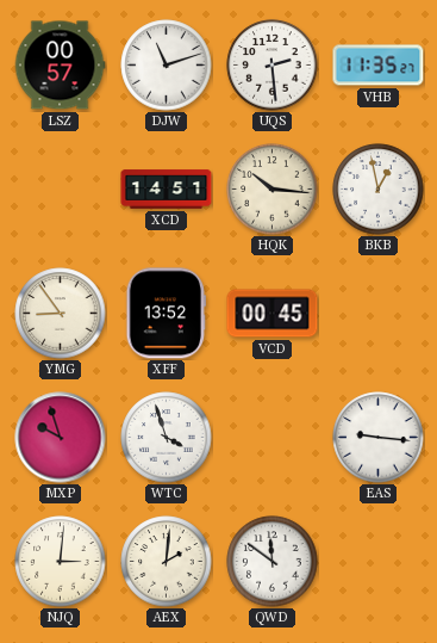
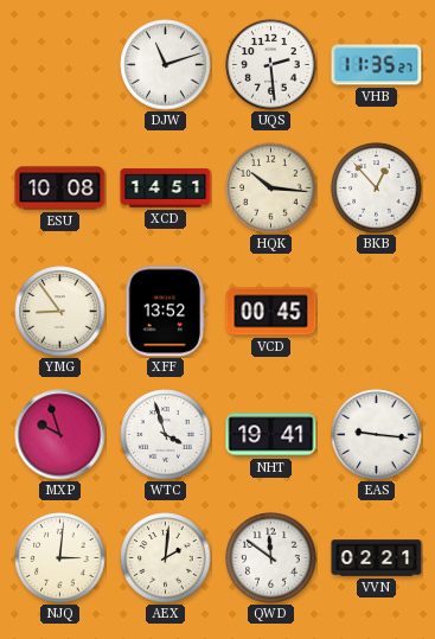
LSZ: 00:57 -> none
ESU: none -> 10:08
BKB: 12:58 -> 12:53
NHT: none -> 19:41
VVN: none -> 02:21
